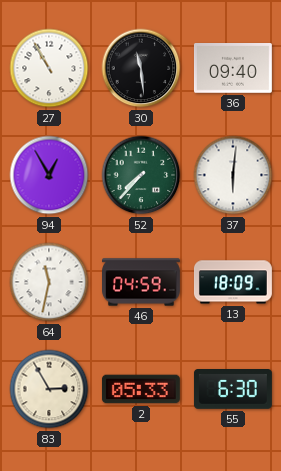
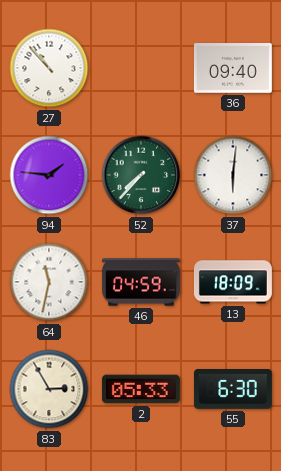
27: 10:55 -> 10:53
30: 11:29 -> none
94: 12:55 -> 1:46
